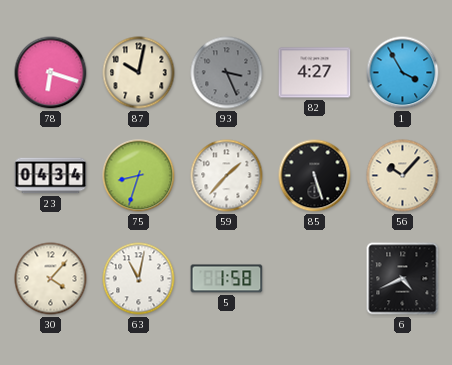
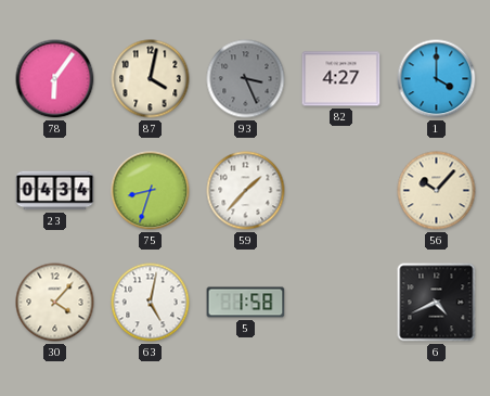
78: 6:18 -> 6:06
87: 10:02 -> 4:02
1: 3:55 -> 4:00
85: 5:27 -> none
63: 11:02 -> 5:02
